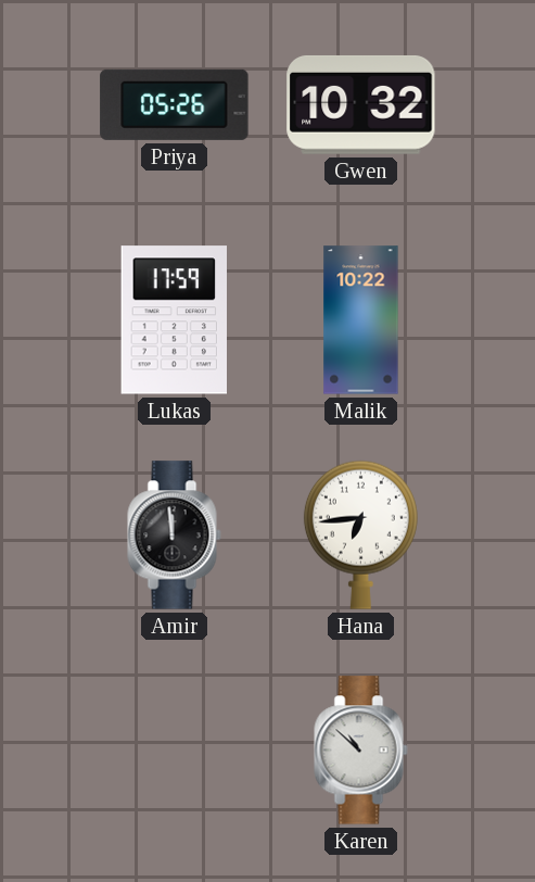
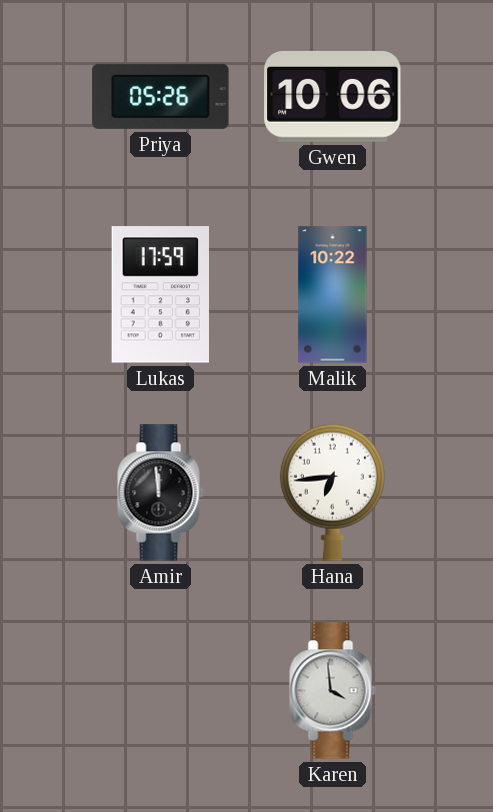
Gwen: 10:32 -> 10:06
Karen: 10:52 -> 3:59
